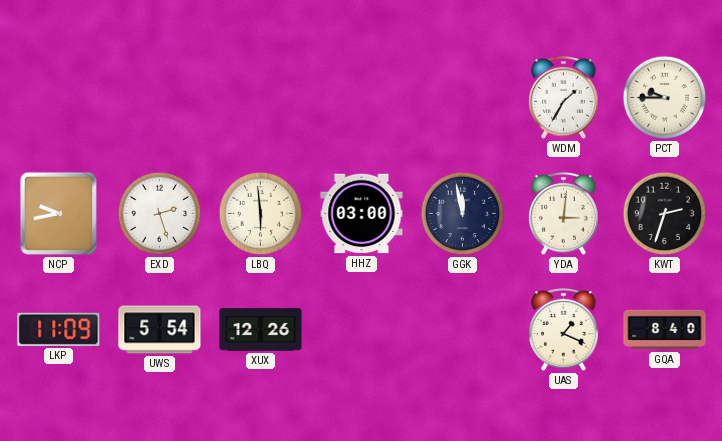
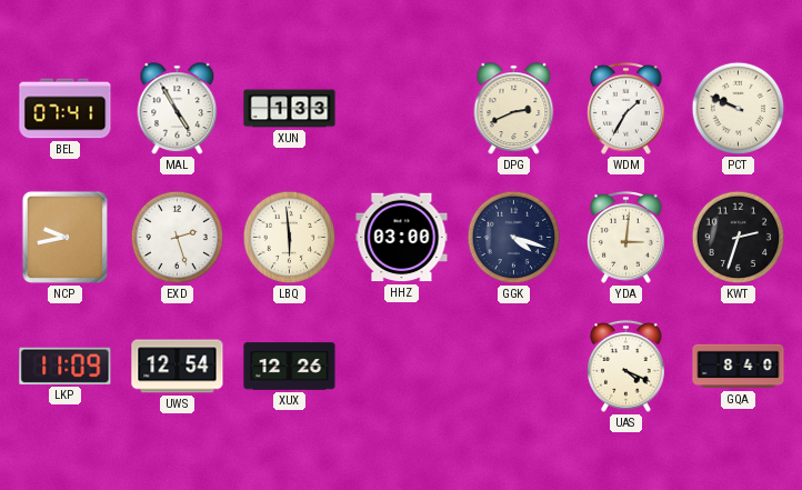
BEL: none -> 07:41
MAL: none -> 4:55
XUN: none -> 1:33
DPG: none -> 2:41
PCT: 9:45 -> 9:49
GGK: 11:58 -> 4:18
UWS: 5:54 -> 12:54
UAS: 1:19 -> 4:19
